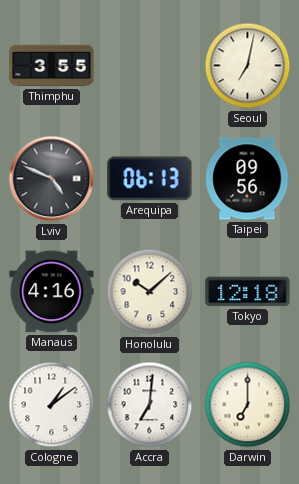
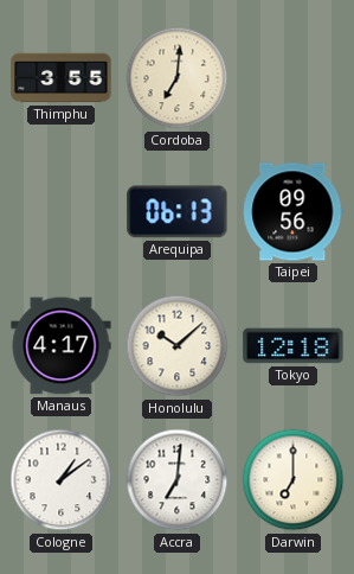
Cordoba: none -> 7:01
Seoul: 7:02 -> none
Lviv: 4:49 -> none
Manaus: 4:16 -> 4:17
